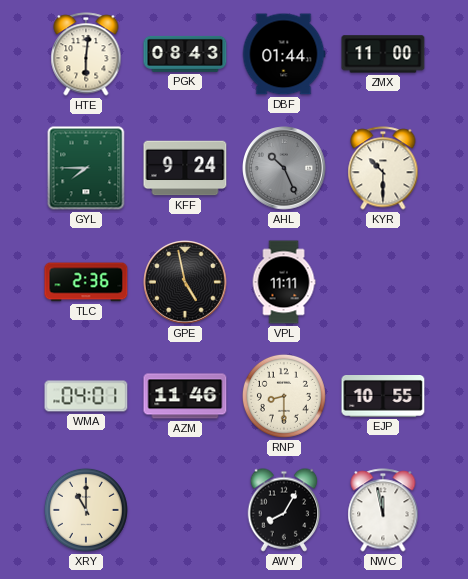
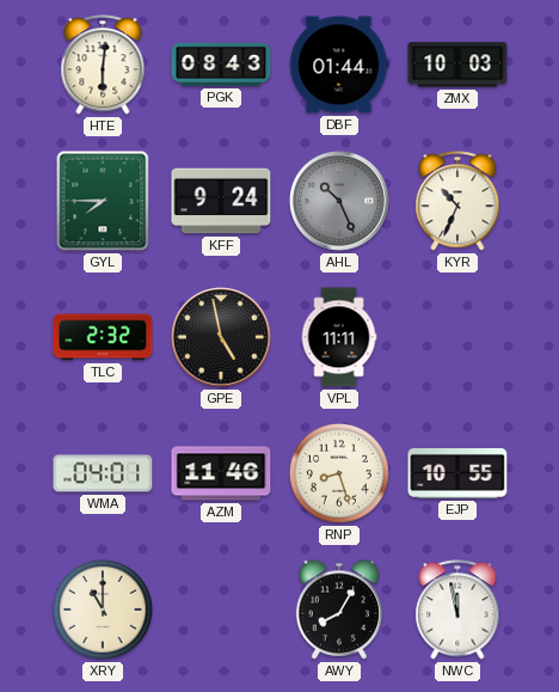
ZMX: 11:00 -> 10:03
KYR: 10:30 -> 10:34
TLC: 2:36 -> 2:32
RNP: 8:30 -> 8:27
